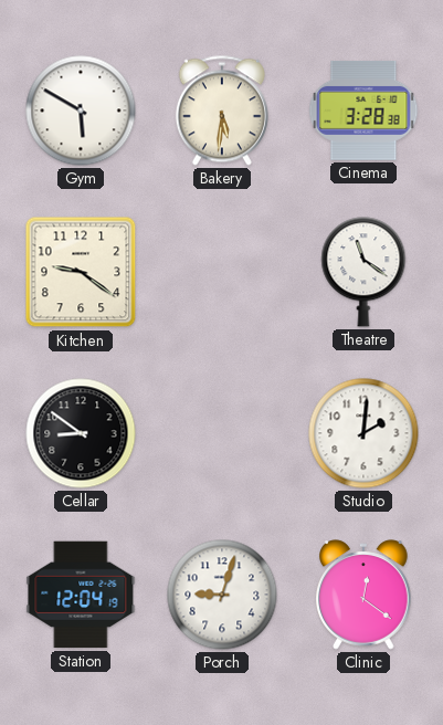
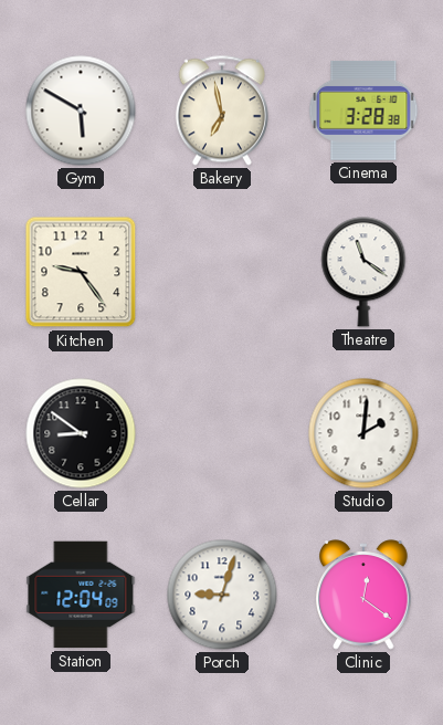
Bakery: 5:31 -> 6:58
Kitchen: 9:21 -> 9:24
Station: 12:04:19 -> 12:04:09
